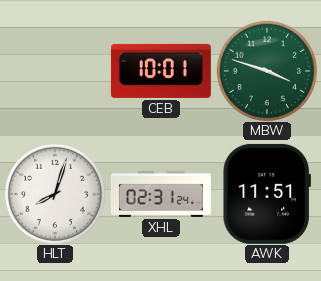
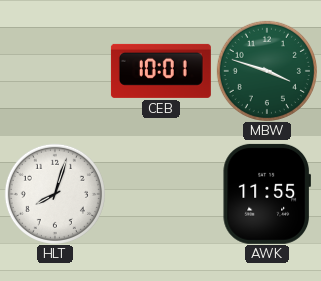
XHL: 02:31 -> none
AWK: 11:51 -> 11:55
